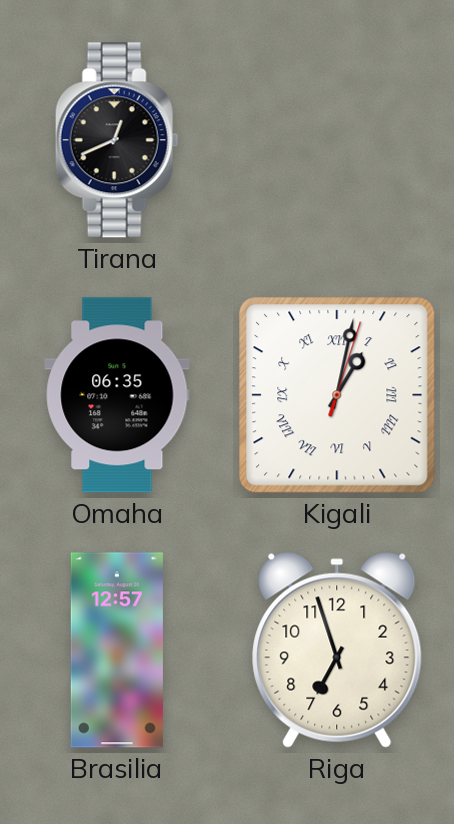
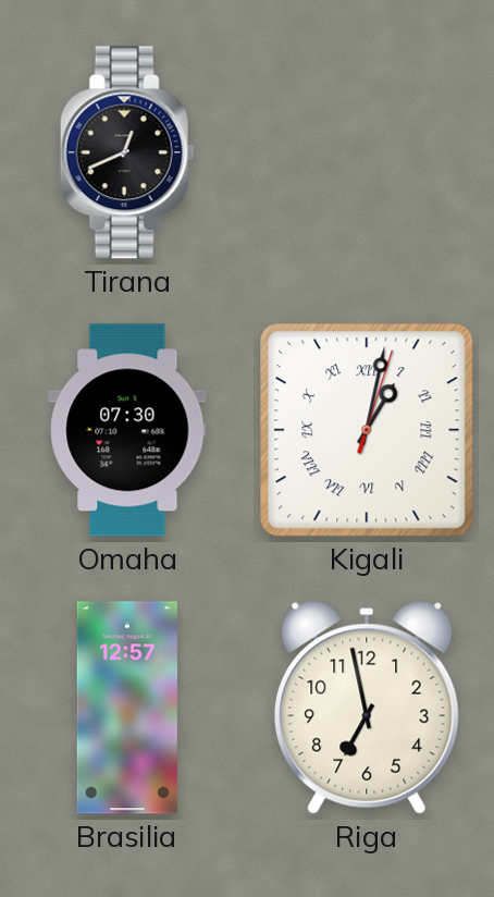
Omaha: 06:35 -> 07:30
Riga: 6:57 -> 6:58
